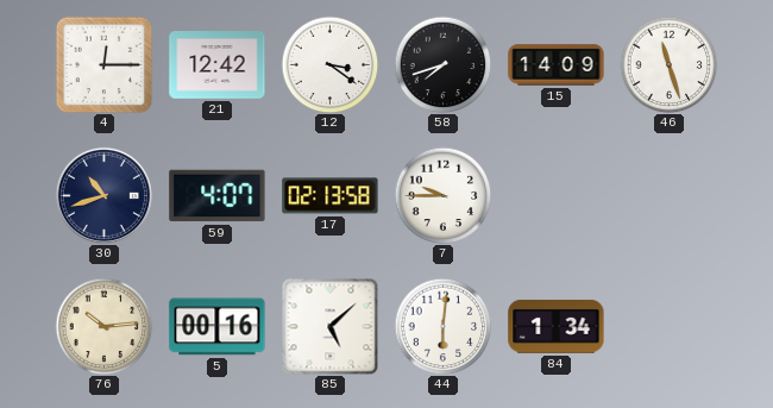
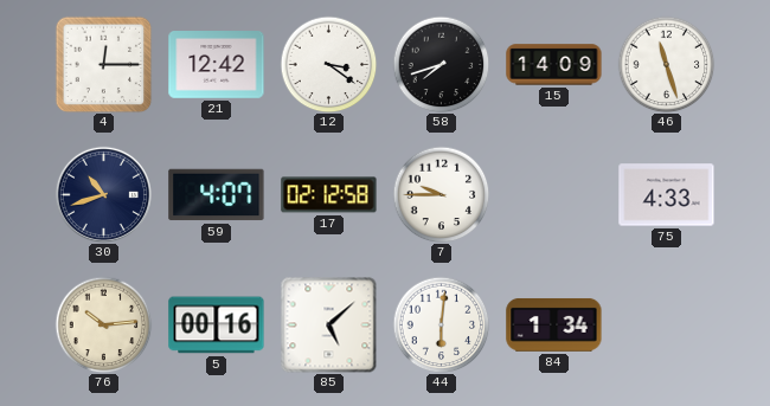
17: 02:13 -> 02:12
75: none -> 4:33
